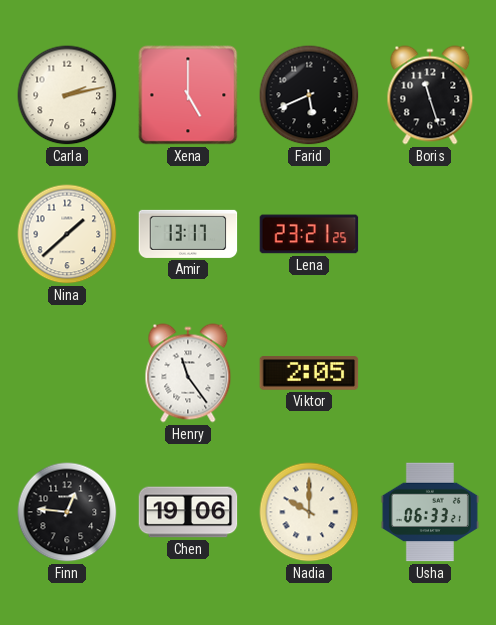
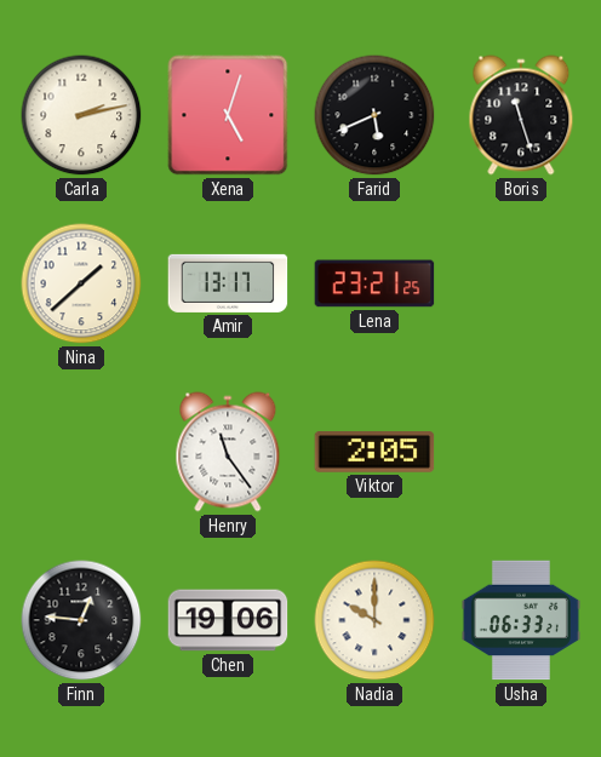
Xena: 5:00 -> 5:03
